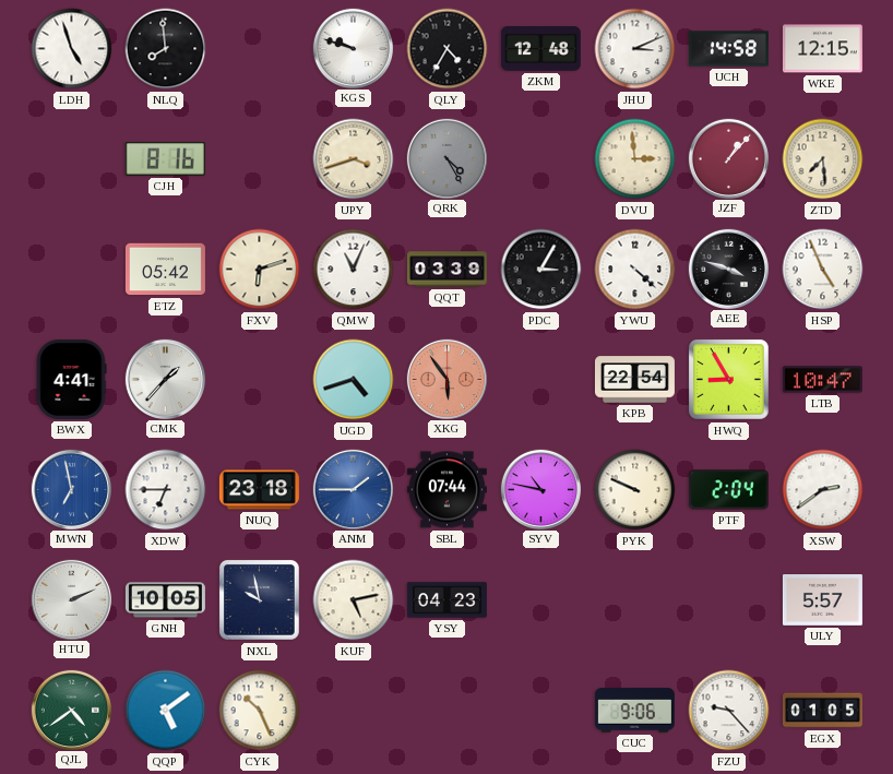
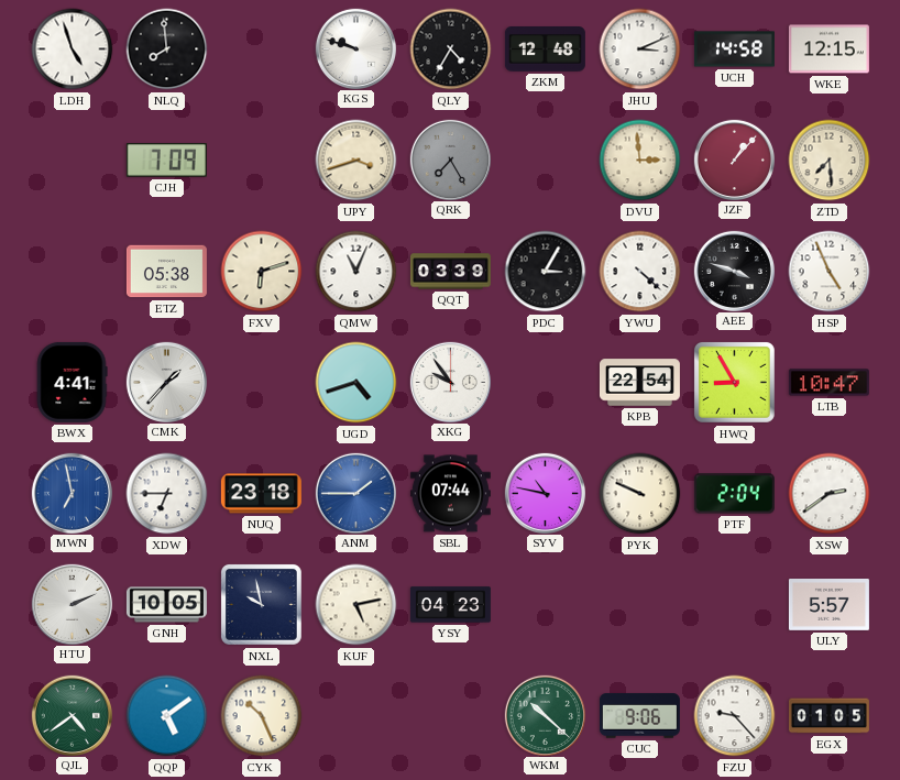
CJH: 8:16 -> 7:09
QRK: 4:25 -> 7:25
ETZ: 05:42 -> 05:38
XKG: 5:54 -> 9:54
XKG dial: salmon -> white
WKM: none -> 10:22
